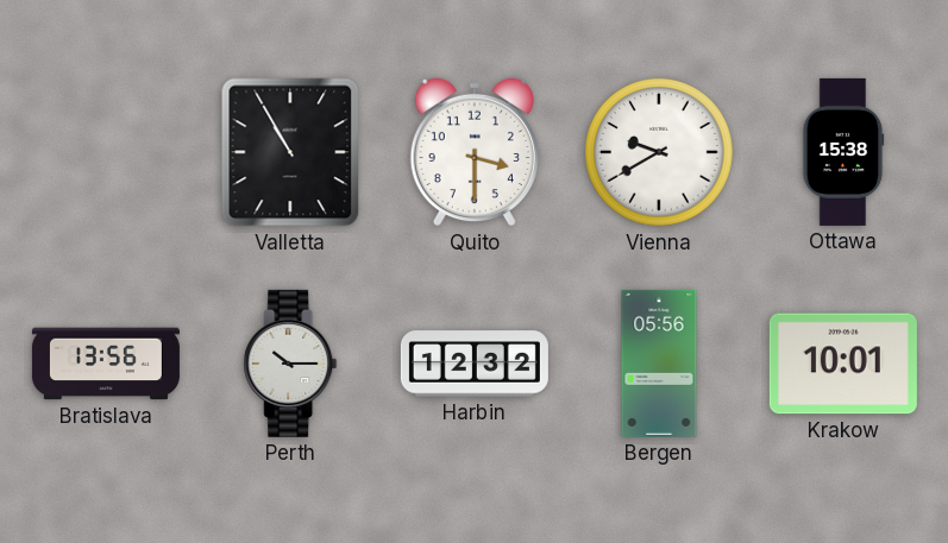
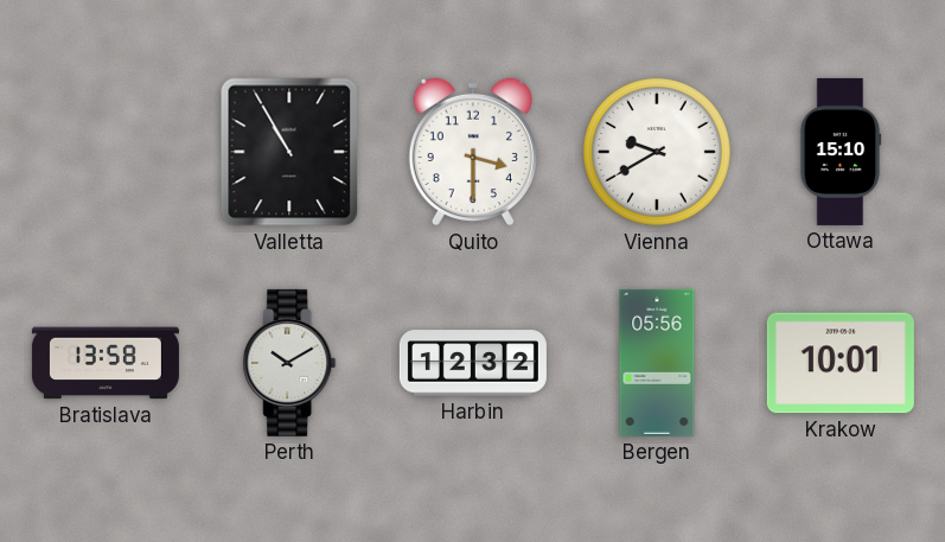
Ottawa: 15:38 -> 15:10
Bratislava: 13:56 -> 13:58
Perth: 10:15 -> 10:10
